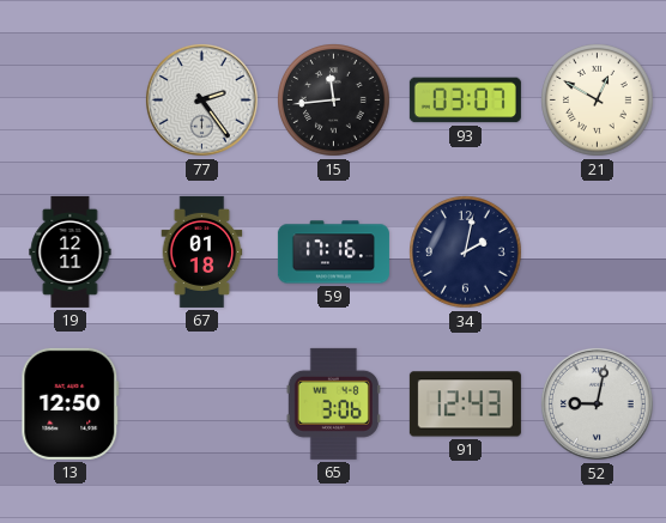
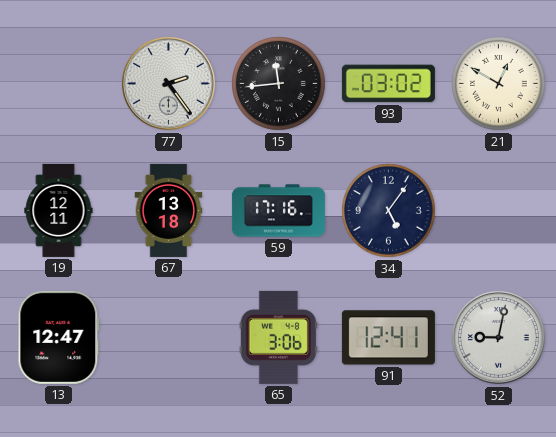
93: 03:07 -> 03:02
67: 01:18 -> 13:18
34: 2:02 -> 5:06
13: 12:50 -> 12:47
91: 12:43 -> 12:41
